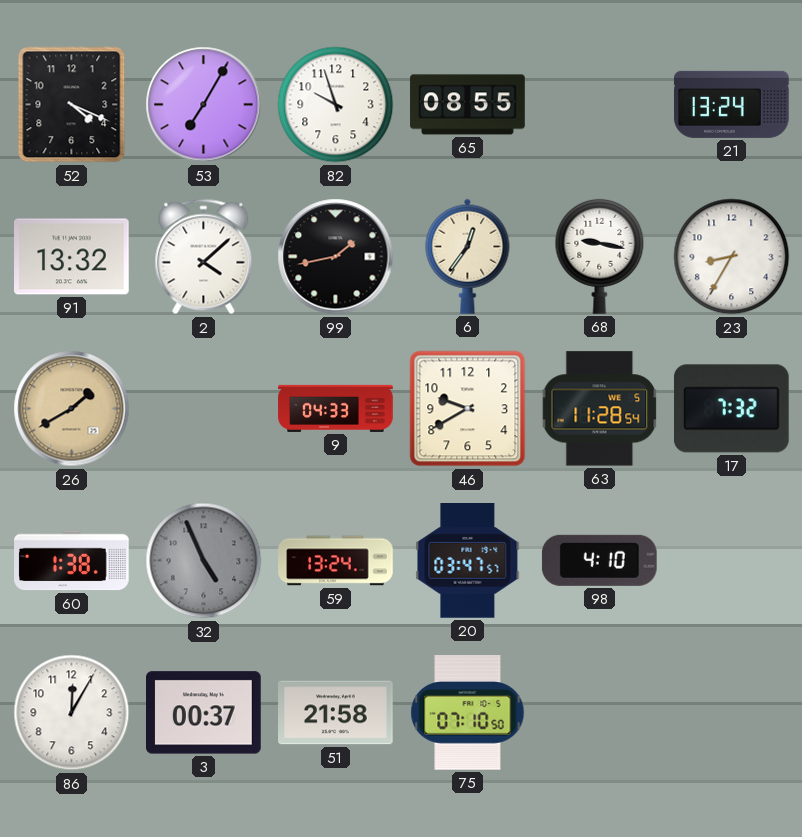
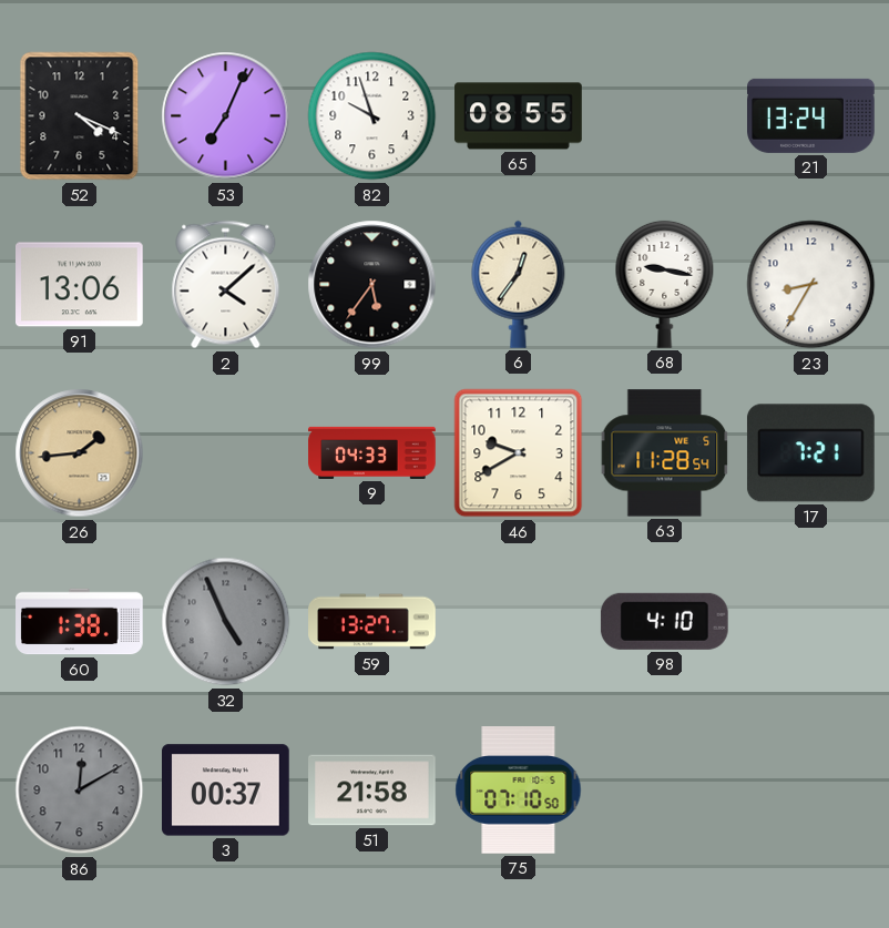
53: 7:05 -> 7:04
91: 13:32 -> 13:06
99: 1:43 -> 5:36
26: 1:40 -> 1:44
17: 7:32 -> 7:21
59: 13:24 -> 13:27
20: 03:47 -> none
86: 12:05 -> 12:10
86 dial: white -> grey
